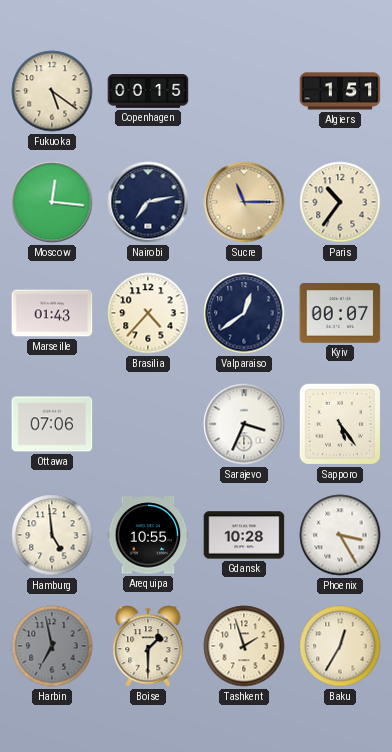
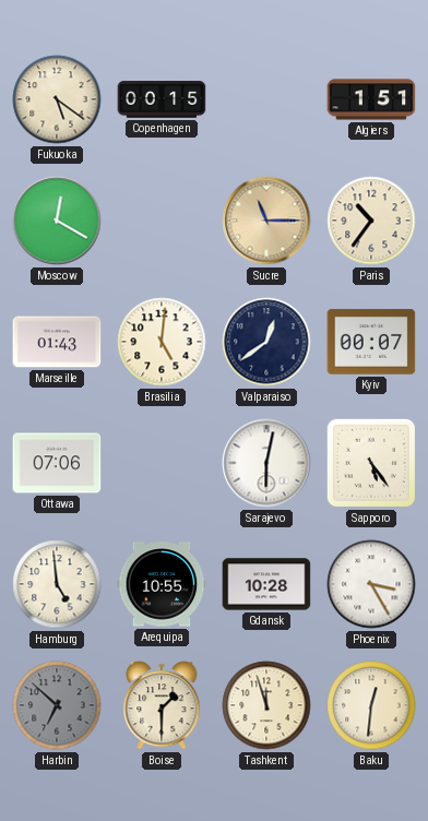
Moscow: 12:16 -> 12:20
Nairobi: 7:13 -> none
Brasilia: 4:37 -> 5:01
Sarajevo: 3:34 -> 6:02
Harbin: 6:58 -> 6:52
Tashkent: 1:57 -> 11:57
Baku: 12:35 -> 12:31
